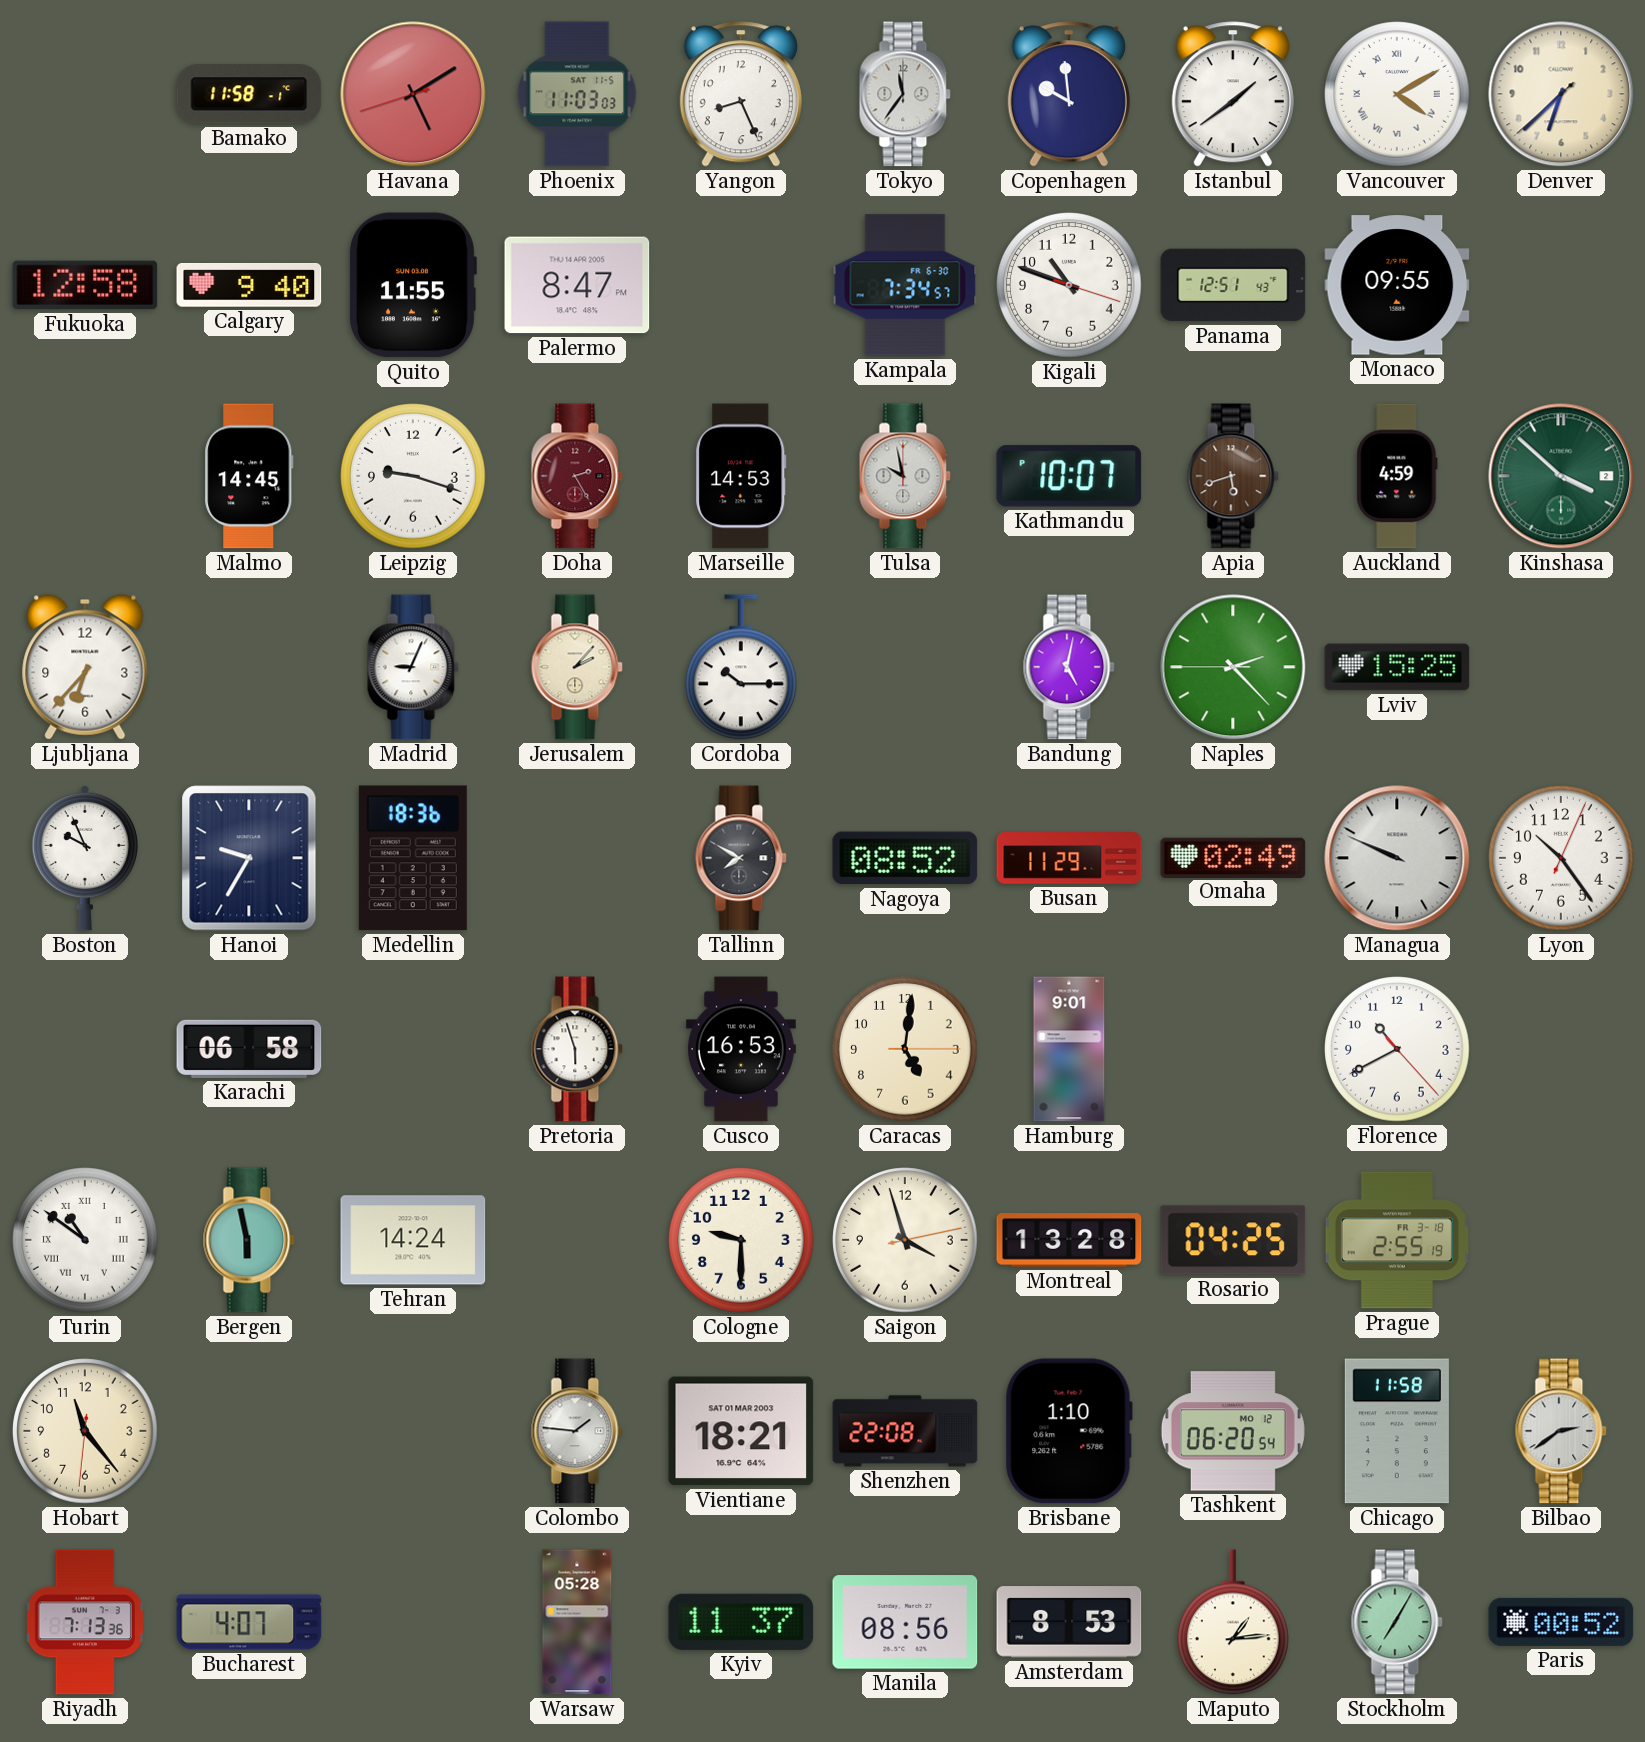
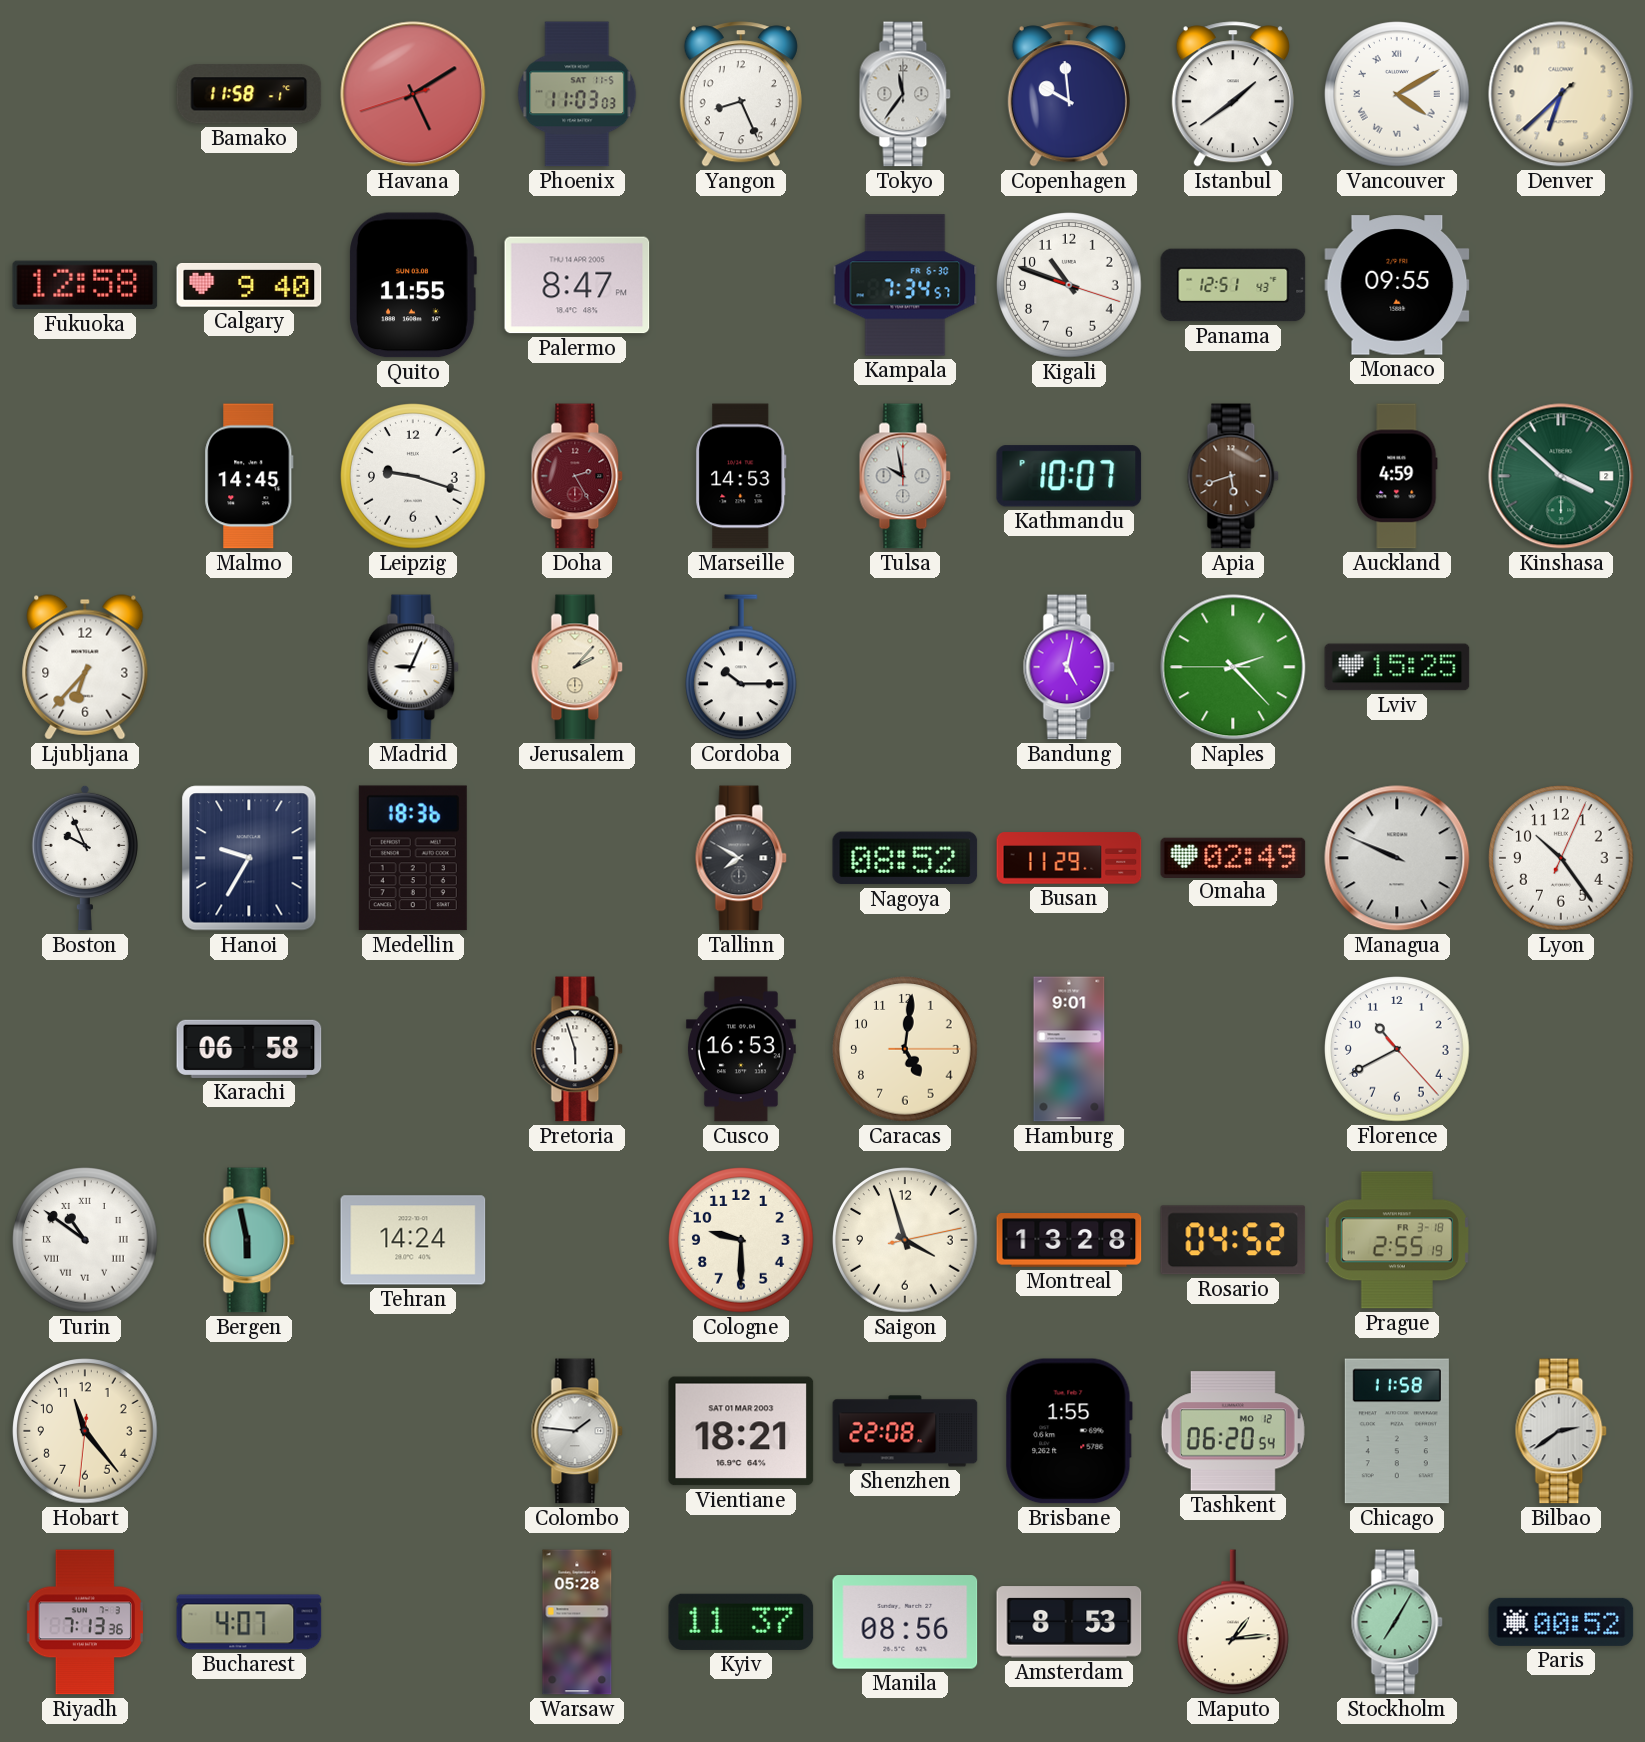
Rosario: 04:25 -> 04:52
Brisbane: 1:10 -> 1:55
